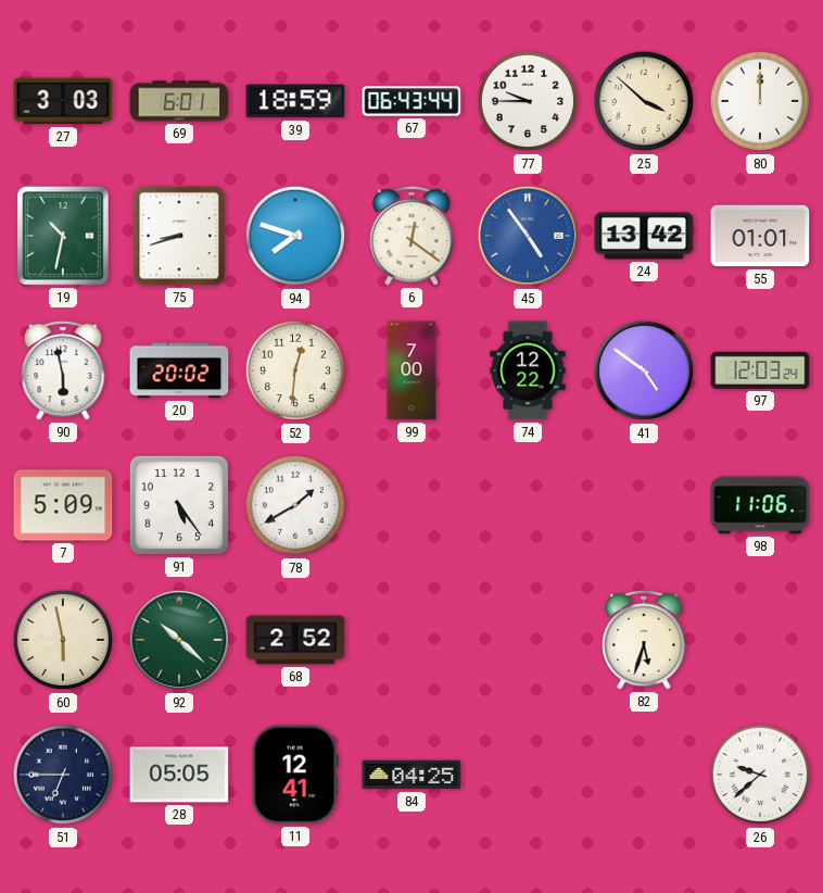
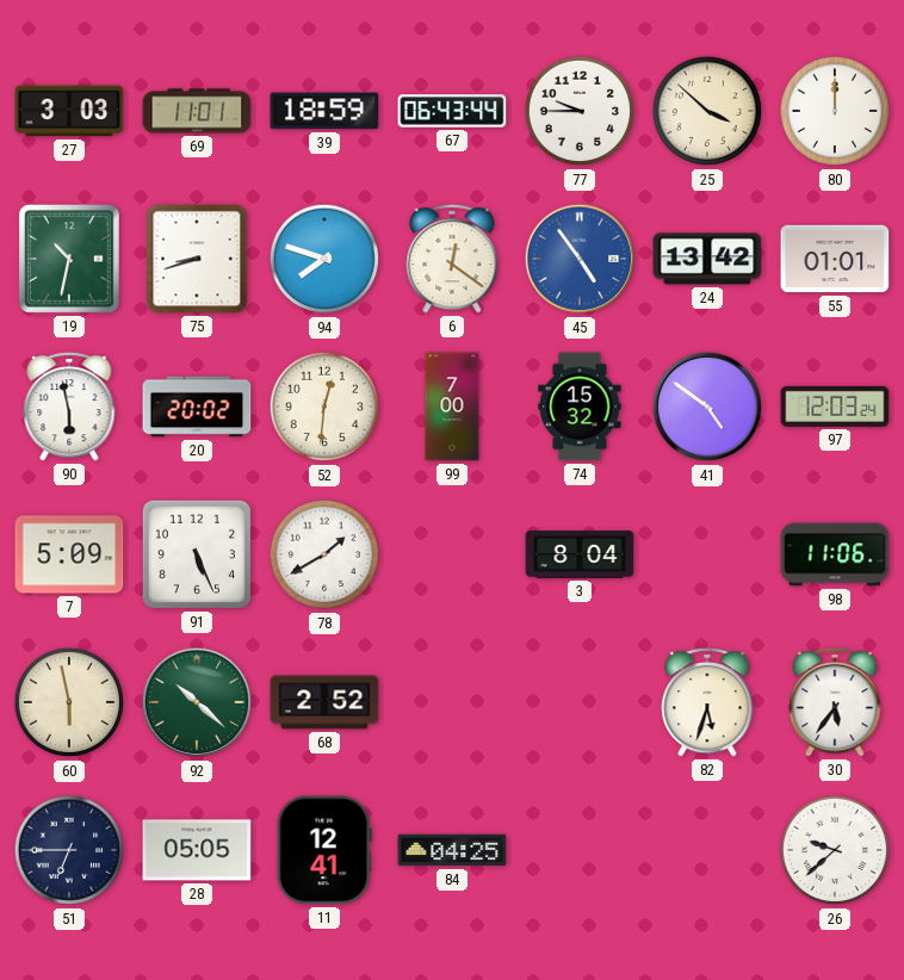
69: 6:01 -> 11:01
74: 12:22 -> 15:32
91: 5:24 -> 5:26
3: none -> 8:04
30: none -> 5:36
